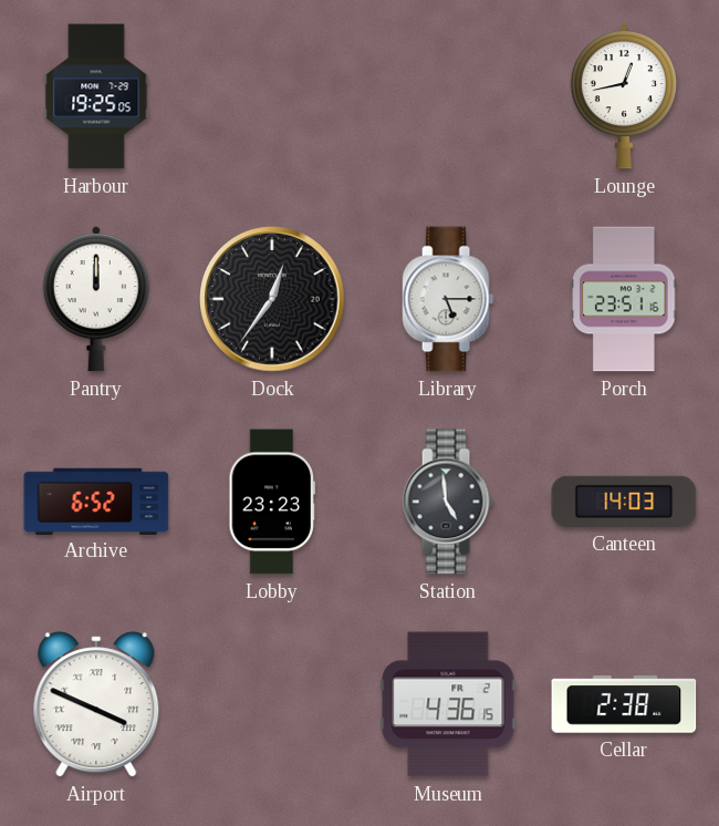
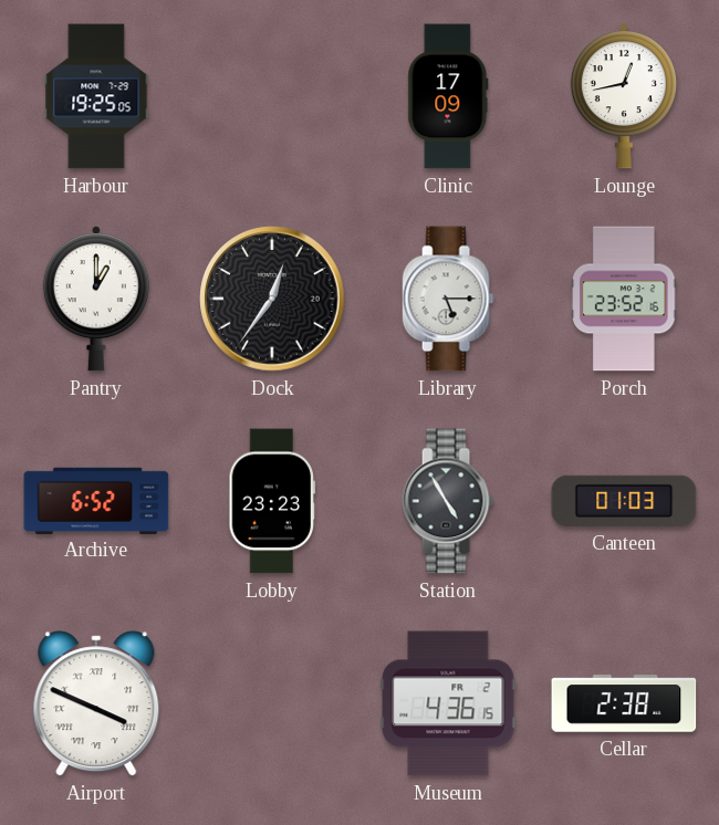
Clinic: none -> 17:09
Pantry: 12:00 -> 1:00
Porch: 23:51 -> 23:52
Station: 4:59 -> 4:55
Canteen: 14:03 -> 01:03
